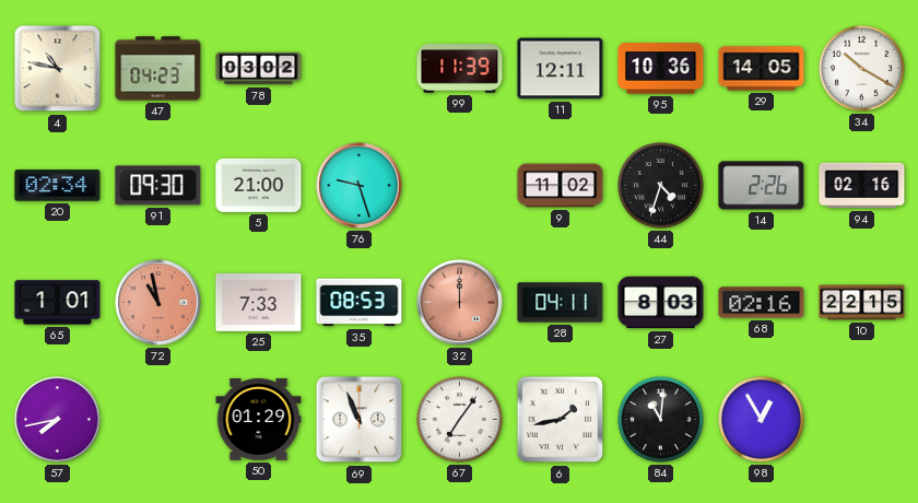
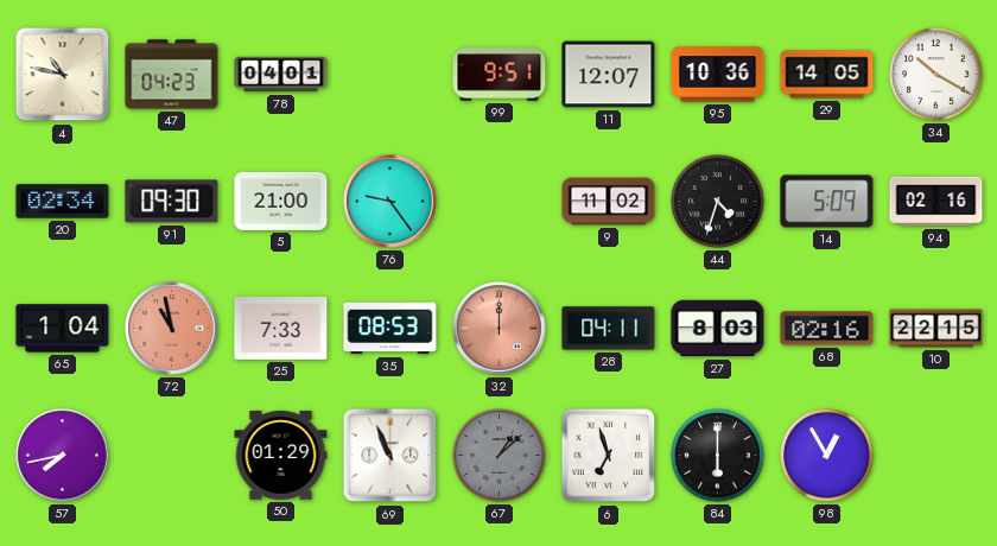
78: 03:02 -> 04:01
99: 11:39 -> 9:51
11: 12:11 -> 12:07
76: 9:27 -> 9:24
14: 2:26 -> 5:09
65: 1:01 -> 1:04
67: 7:06 -> 1:08
67 dial: white -> grey
6: 1:43 -> 6:57
84: 11:01 -> 6:00
